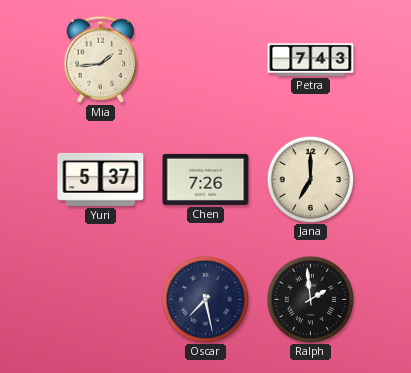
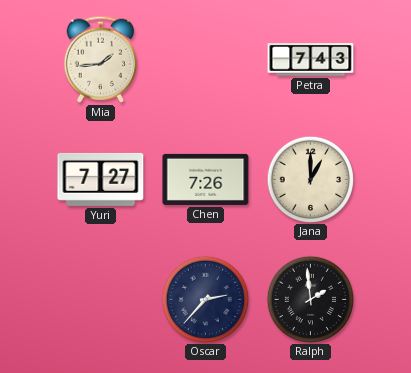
Yuri: 5:37 -> 7:27
Jana: 7:00 -> 1:00
Oscar: 7:28 -> 2:37
